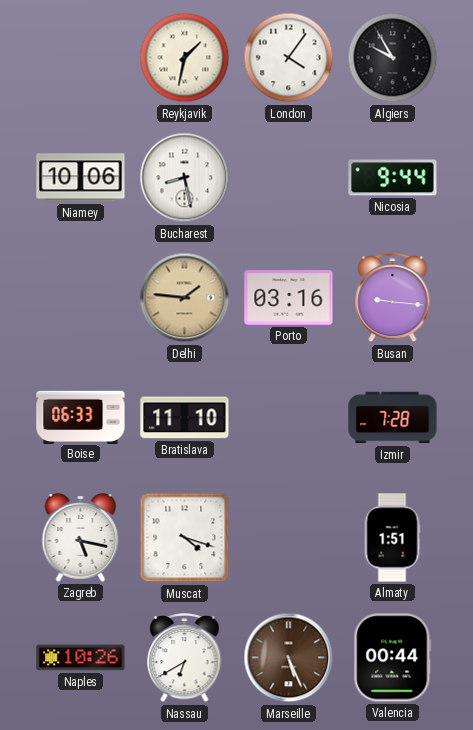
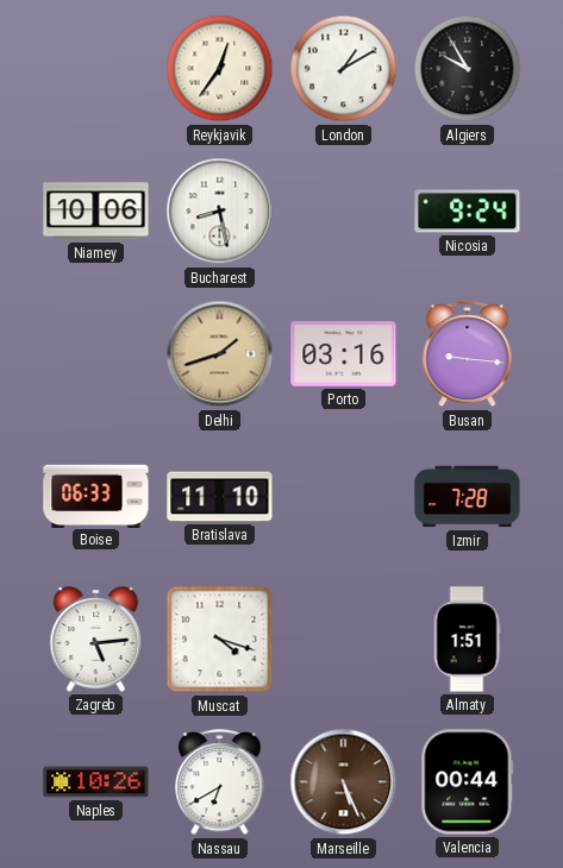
Reykjavik: 1:32 -> 12:36
London: 4:06 -> 1:10
Nicosia: 9:44 -> 9:24
Delhi: 1:46 -> 1:42
Zagreb: 5:17 -> 5:14
